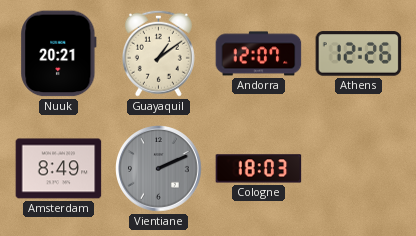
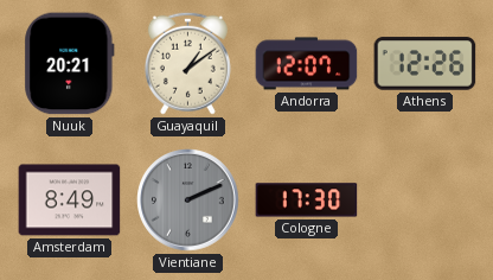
Cologne: 18:03 -> 17:30
